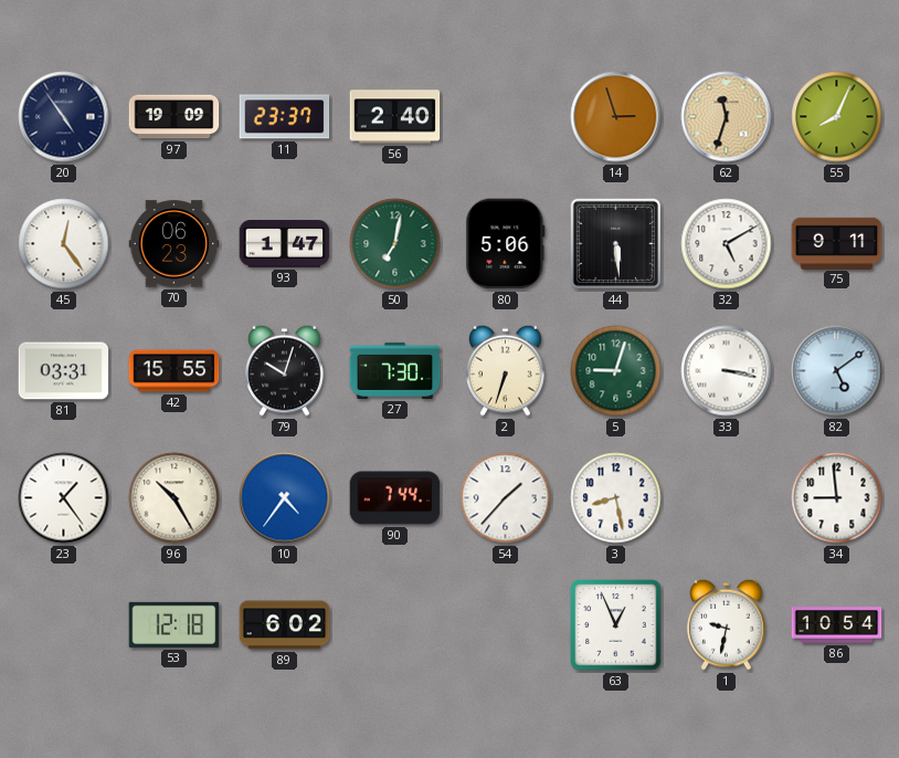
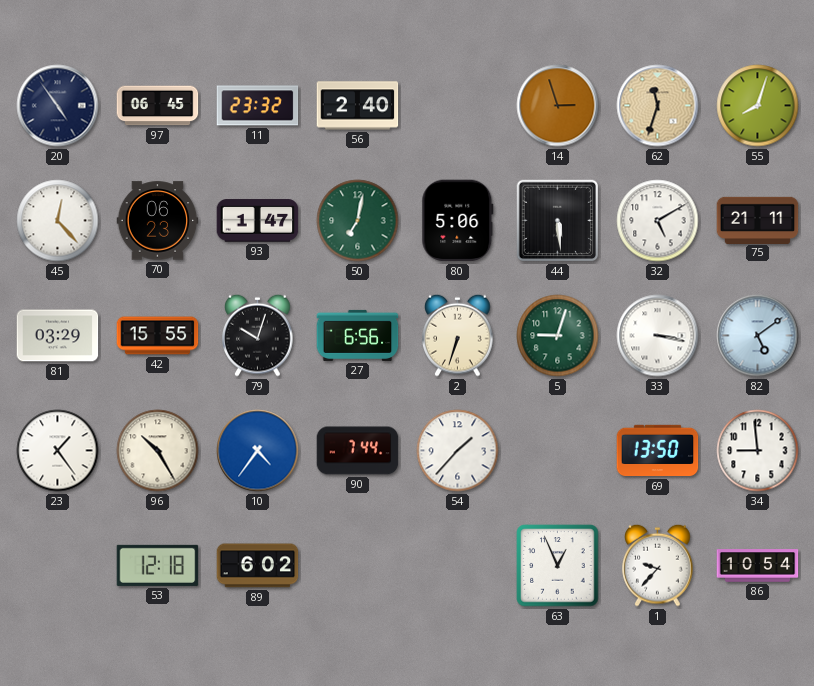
97: 19:09 -> 06:45
11: 23:37 -> 23:32
55: 8:04 -> 8:03
45: 12:24 -> 12:23
75: 9:11 -> 21:11
81: 03:31 -> 03:29
27: 7:30 -> 6:56
3: 8:28 -> none
69: none -> 13:50
1: 9:32 -> 9:37
